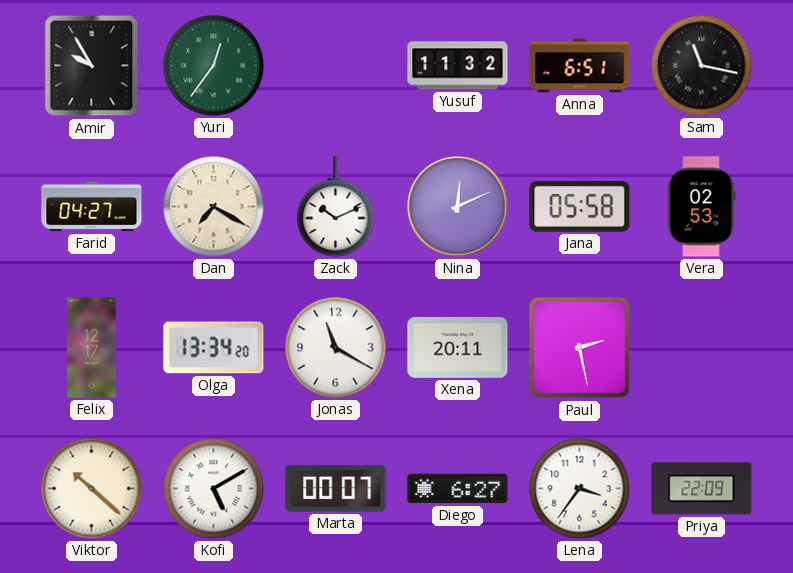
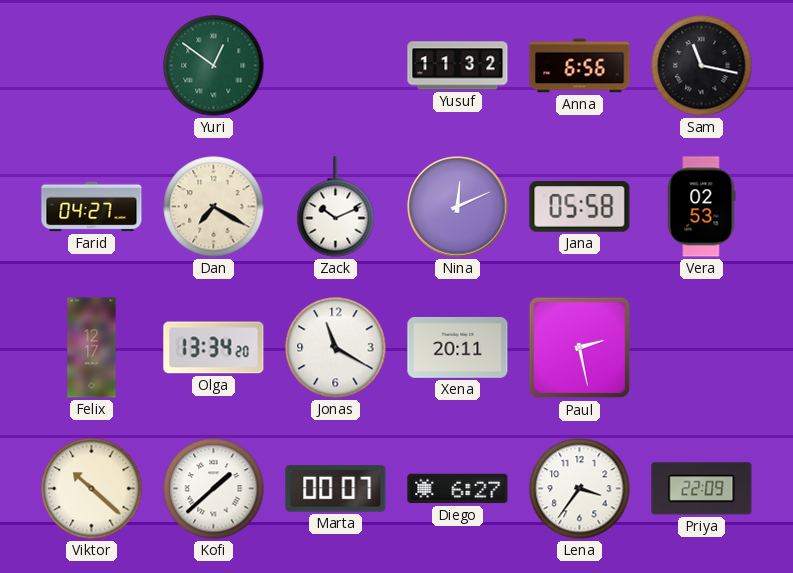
Amir: 9:55 -> none
Yuri: 12:36 -> 12:51
Anna: 6:51 -> 6:56
Kofi: 5:10 -> 1:38
